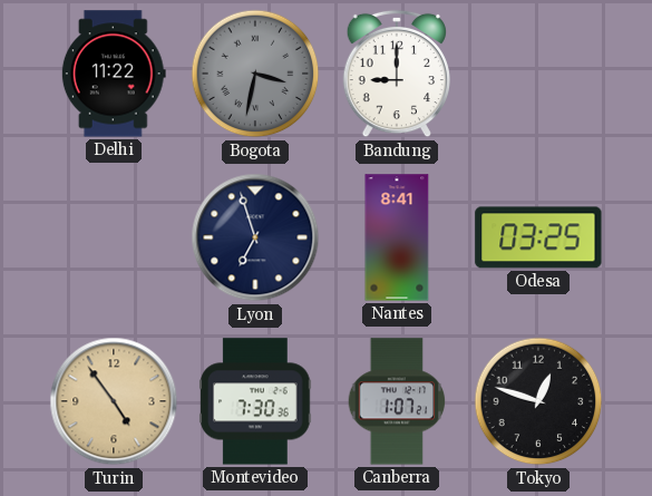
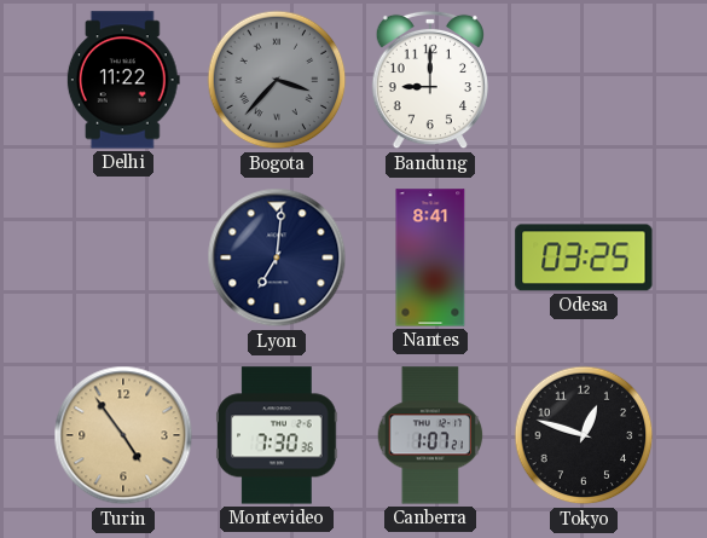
Bogota: 3:32 -> 3:37
Lyon: 6:57 -> 7:01
